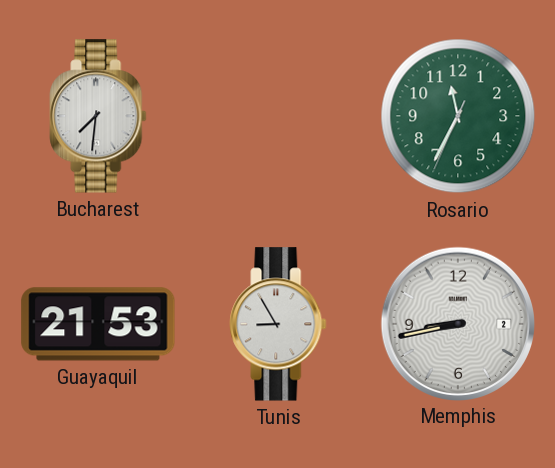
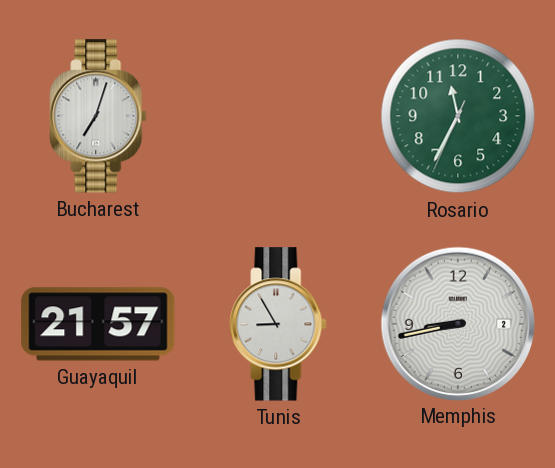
Bucharest: 7:31 -> 7:03
Guayaquil: 21:53 -> 21:57
